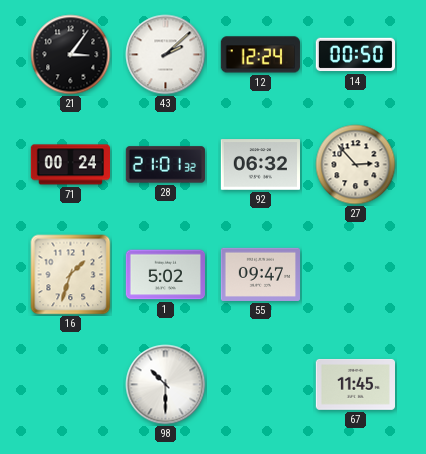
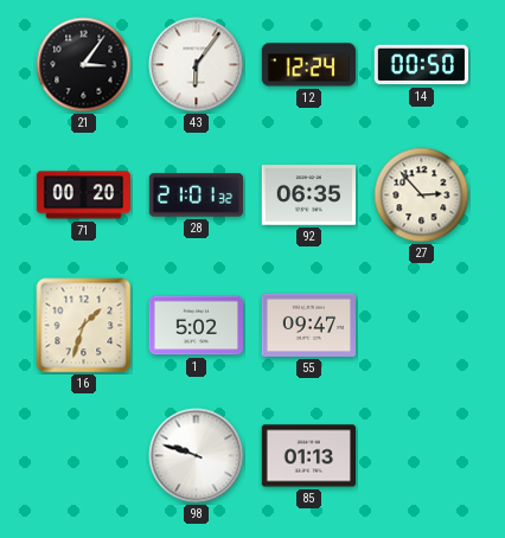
43: 2:08 -> 6:06
71: 00:24 -> 00:20
92: 06:32 -> 06:35
98: 10:30 -> 9:48
85: none -> 01:13
67: 11:45 -> none
